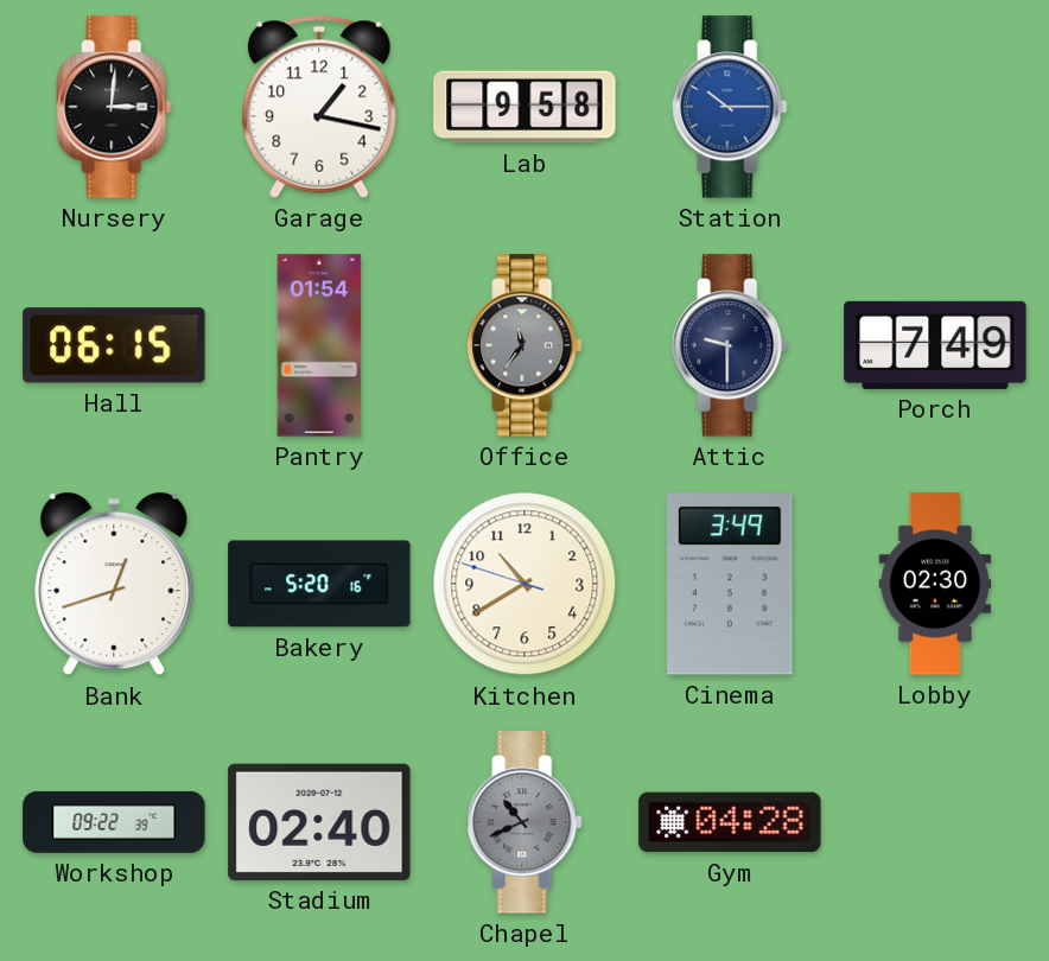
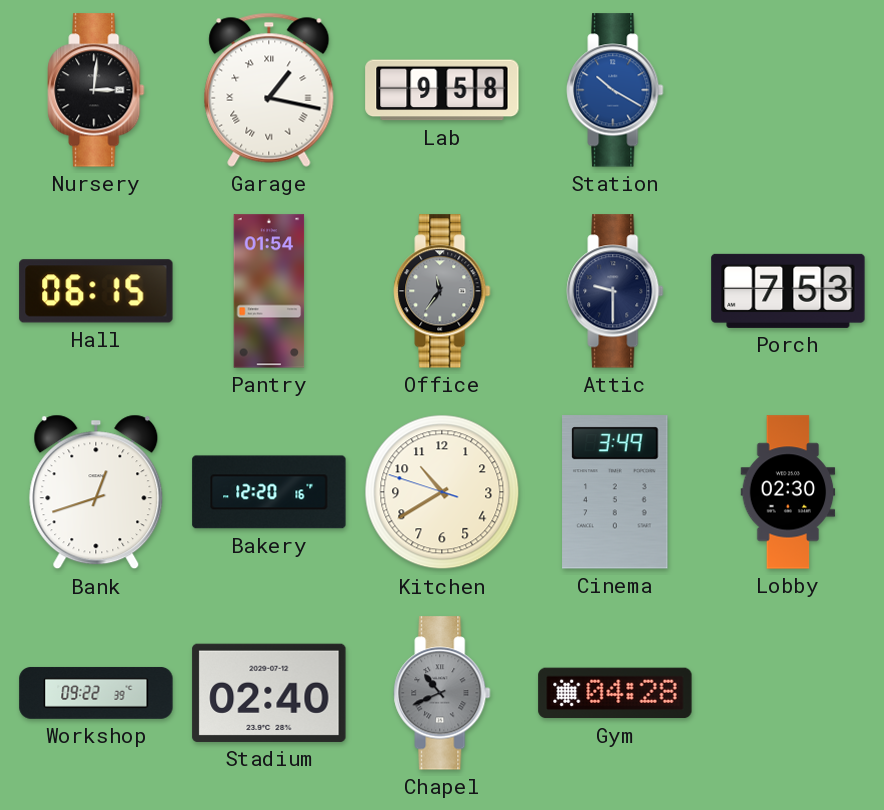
Garage numerals: Arabic -> Roman
Station: 10:15 -> 10:20
Porch: 7:49 -> 7:53
Bakery: 5:20 -> 12:20
